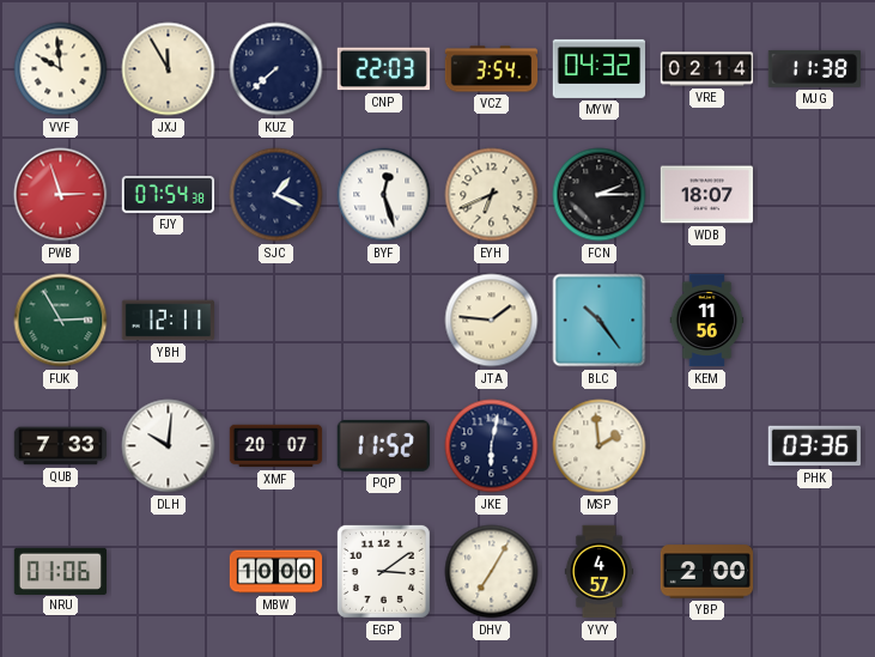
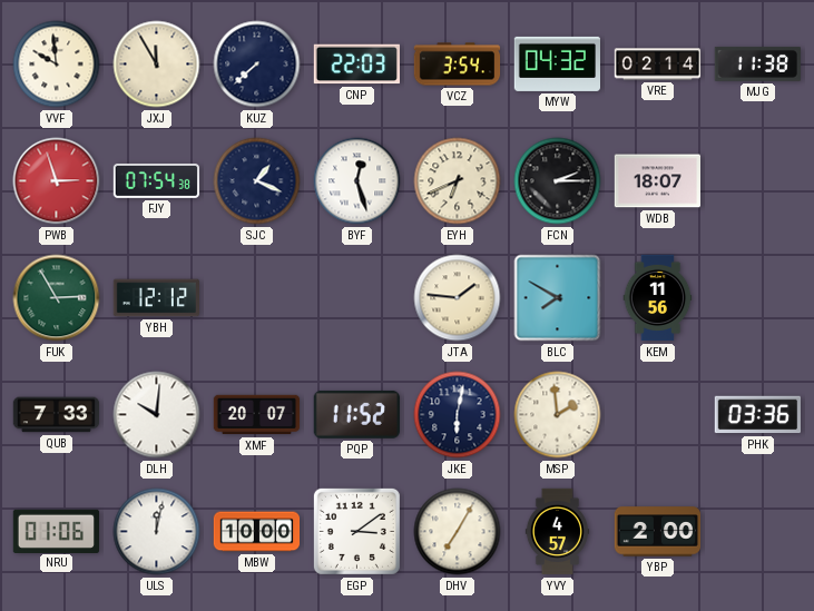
YBH: 12:11 -> 12:12
BLC: 10:24 -> 7:50
ULS: none -> 12:02
